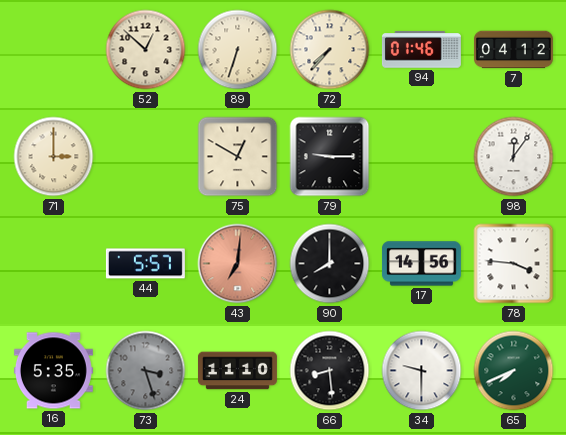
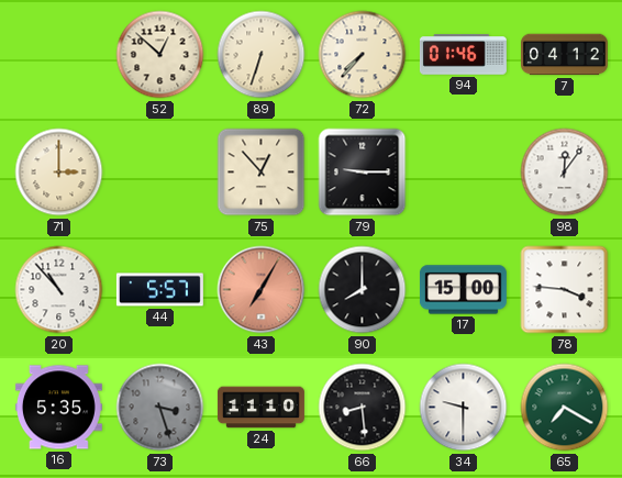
75: 12:50 -> 12:53
20: none -> 10:53
43: 7:01 -> 7:05
17: 14:56 -> 15:00
65: 7:41 -> 7:20
